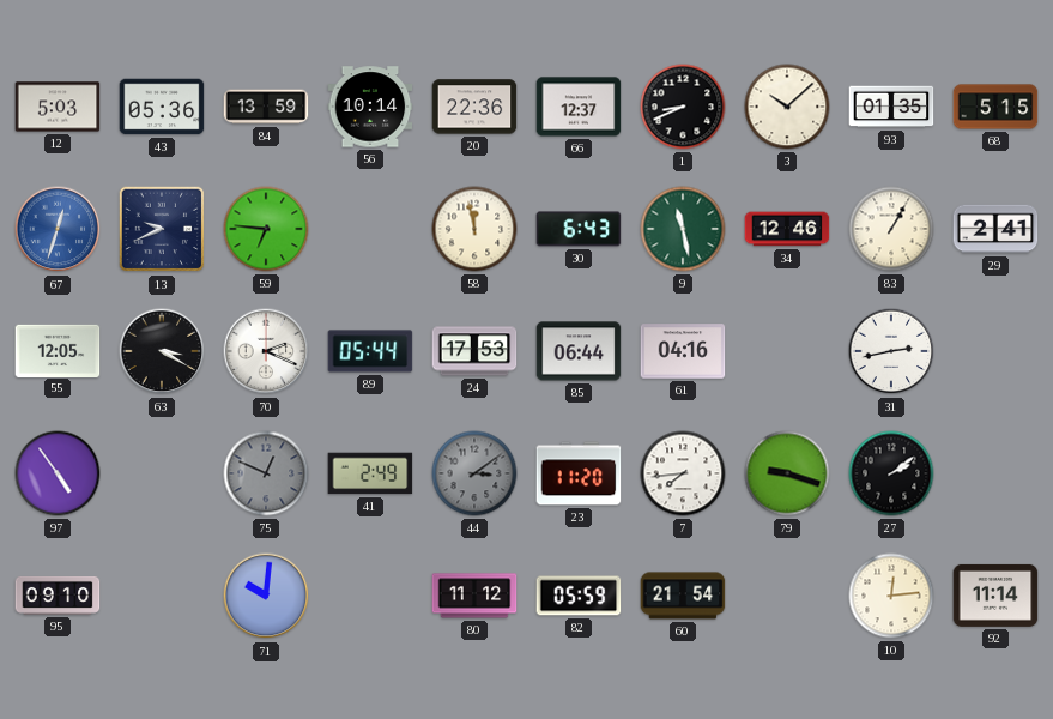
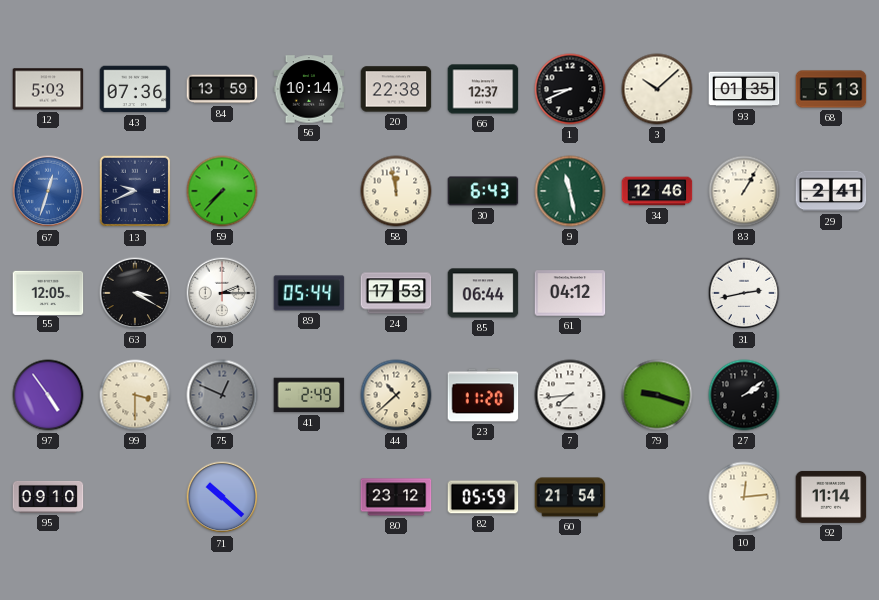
43: 05:36 -> 07:36
20: 22:36 -> 22:38
68: 5:15 -> 5:13
59: 6:46 -> 7:37
70: 2:19 -> 2:15
61: 04:16 -> 04:12
99: none -> 3:30
44: 3:09 -> 10:38
44 dial: grey -> cream
71: 10:01 -> 10:22
80: 11:12 -> 23:12
